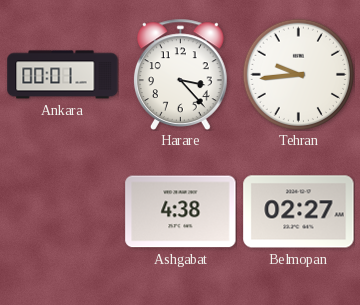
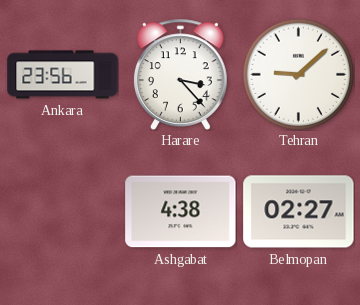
Ankara: 00:01 -> 23:56
Tehran: 9:44 -> 9:08
